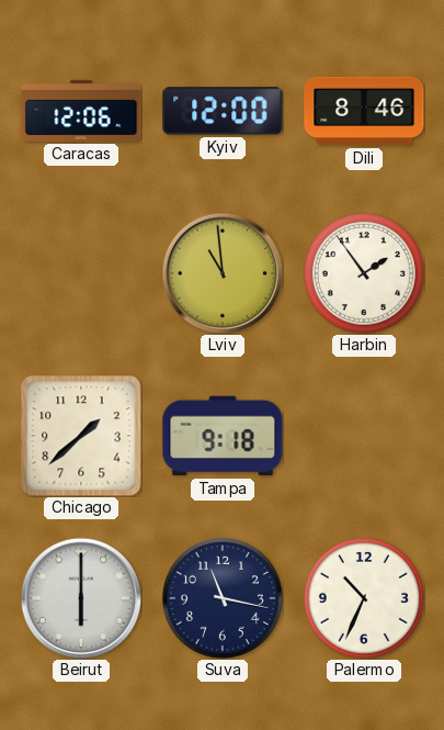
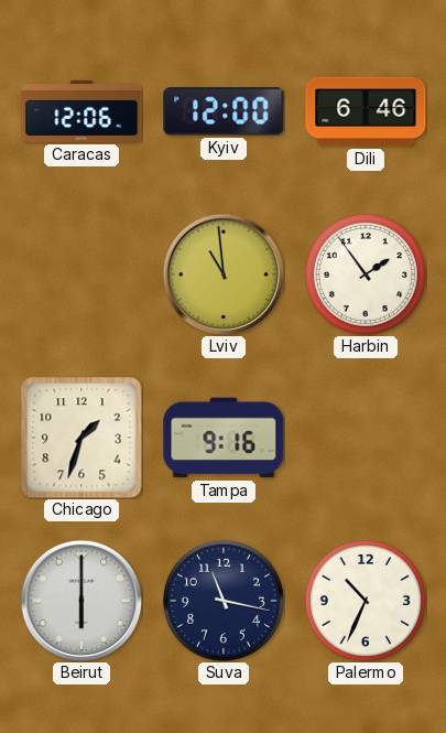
Dili: 8:46 -> 6:46
Chicago: 1:38 -> 1:33
Tampa: 9:18 -> 9:16
